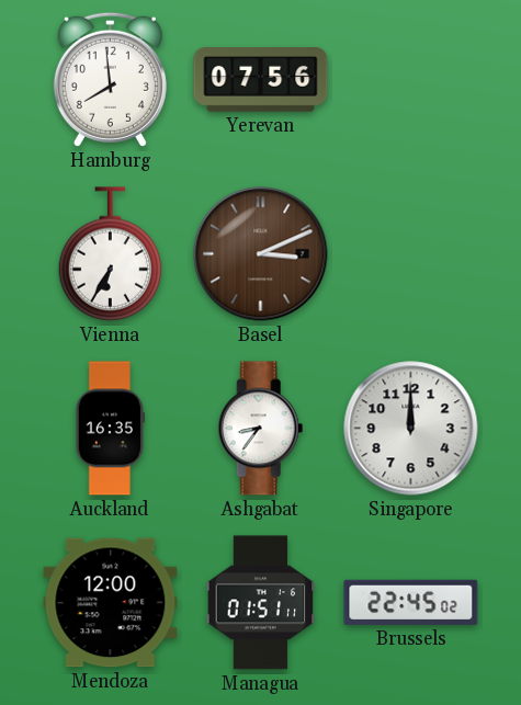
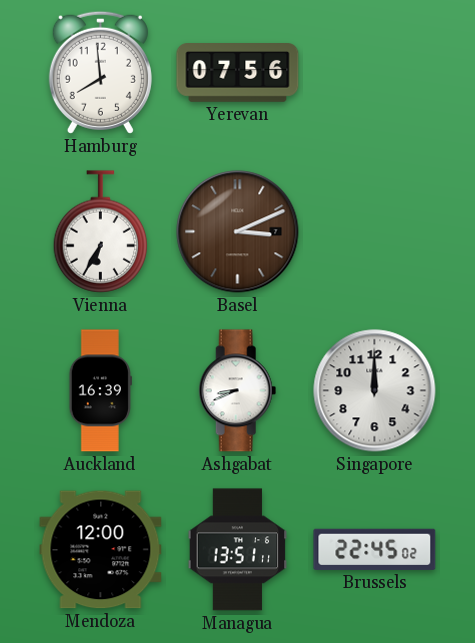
Auckland: 16:35 -> 16:39
Ashgabat: 8:36 -> 8:41
Managua: 01:51 -> 13:51
